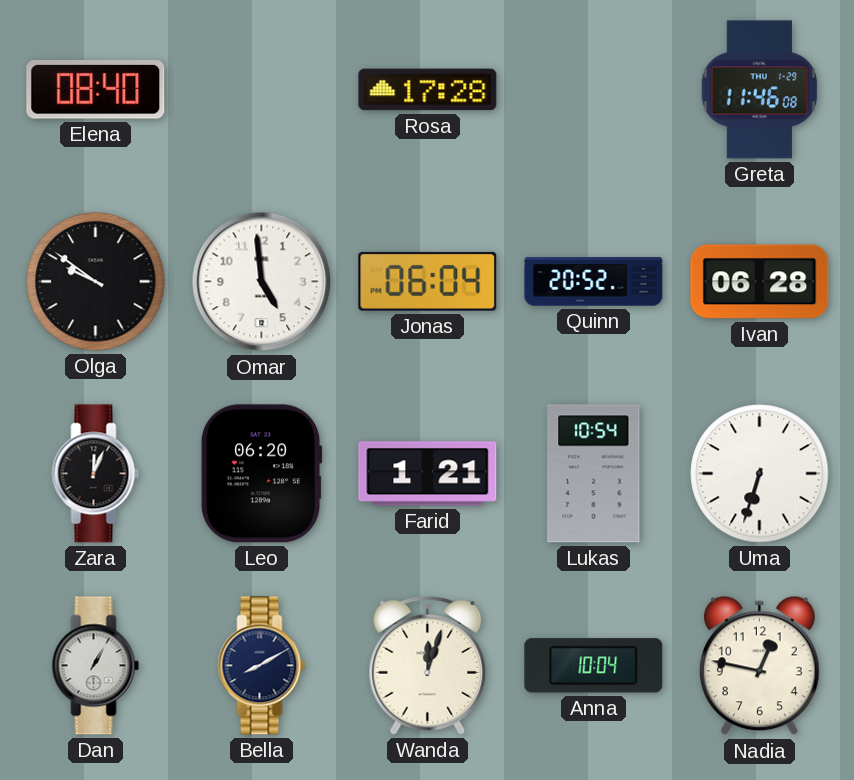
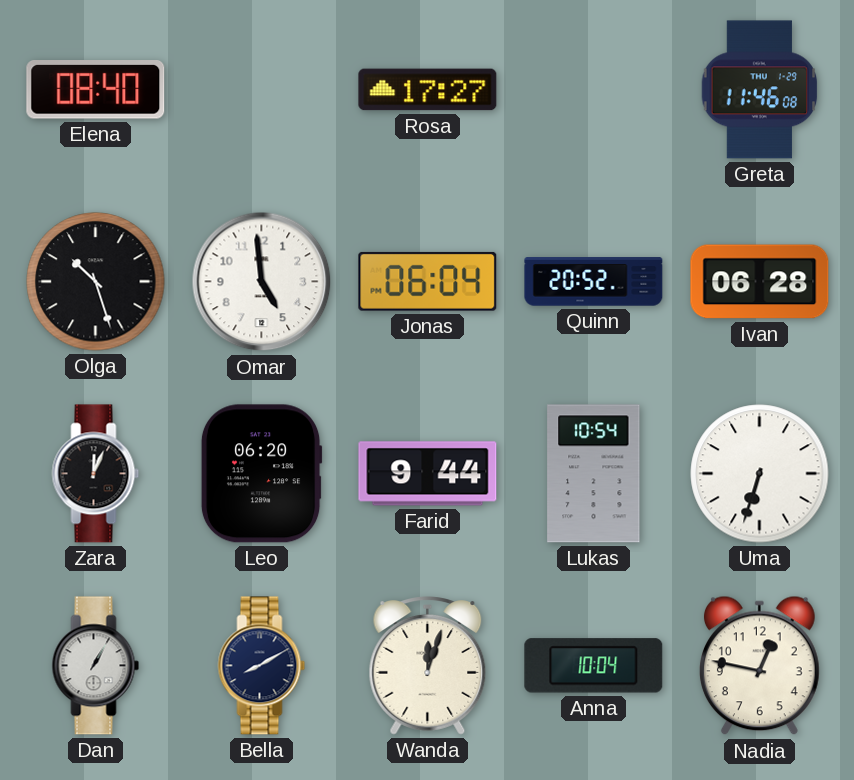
Rosa: 17:28 -> 17:27
Olga: 9:51 -> 10:27
Farid: 1:21 -> 9:44
